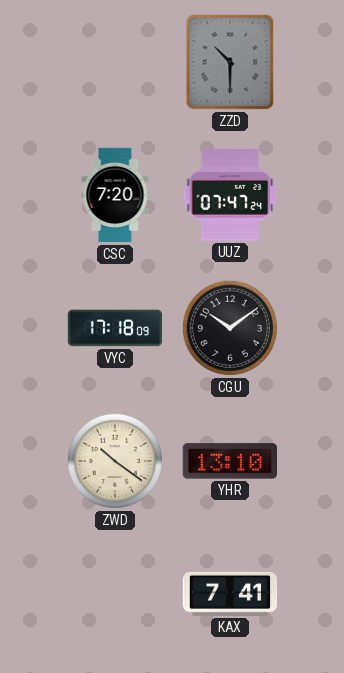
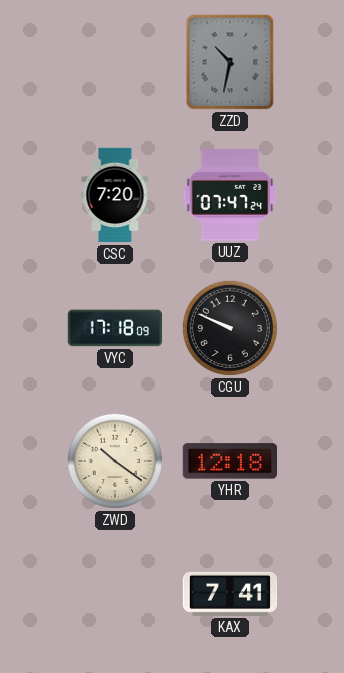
ZZD: 10:30 -> 10:32
CGU: 10:09 -> 9:49
YHR: 13:10 -> 12:18
